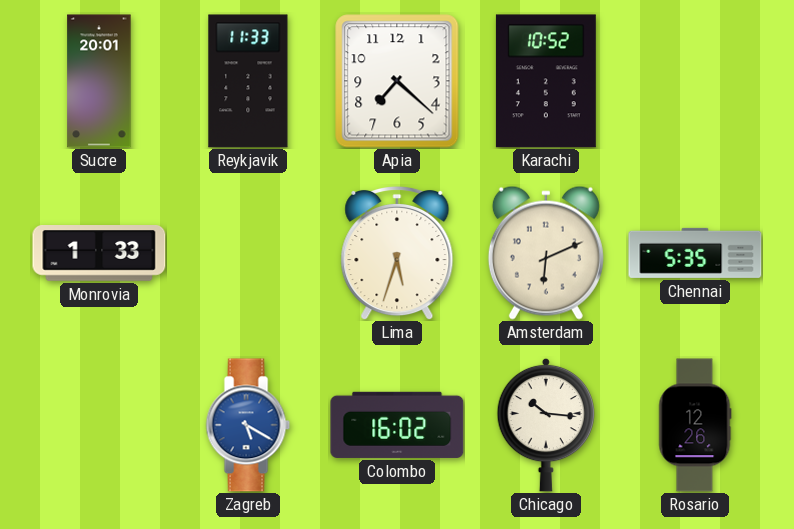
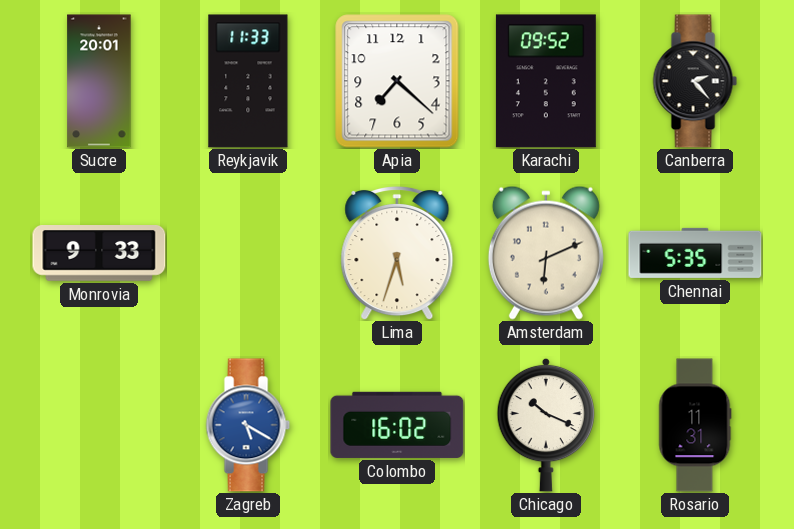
Karachi: 10:52 -> 09:52
Canberra: none -> 2:23
Monrovia: 1:33 -> 9:33
Chicago: 10:16 -> 10:19
Rosario: 12:26 -> 11:31
